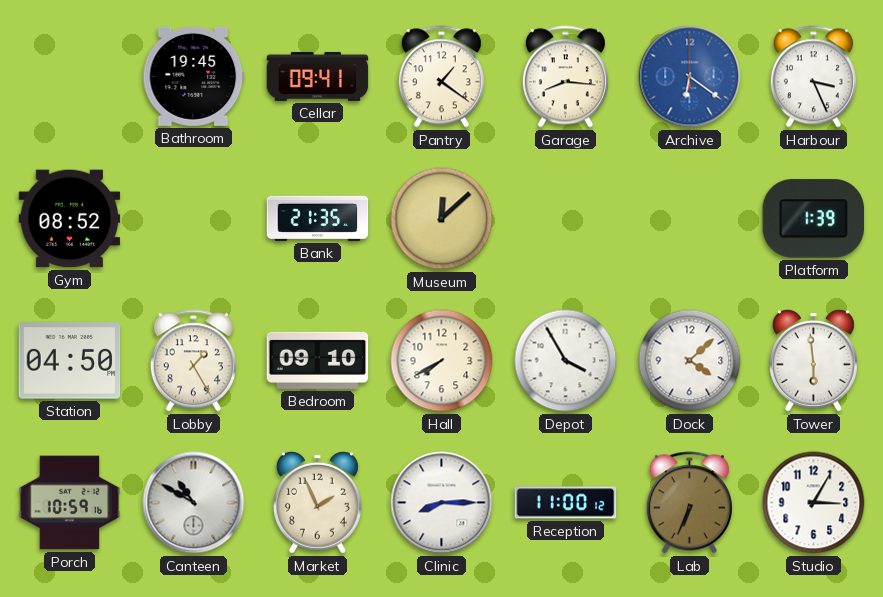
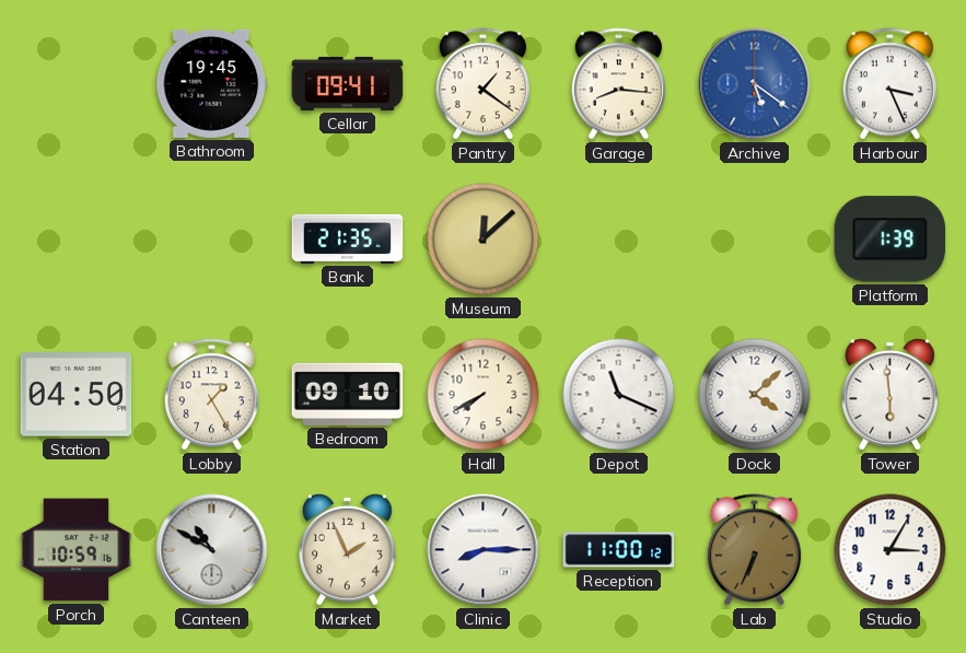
Archive: 6:21 -> 5:21
Gym: 08:52 -> none
Depot: 3:55 -> 11:19
